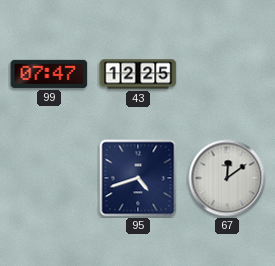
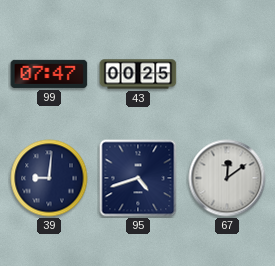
43: 12:25 -> 00:25
39: none -> 9:01
